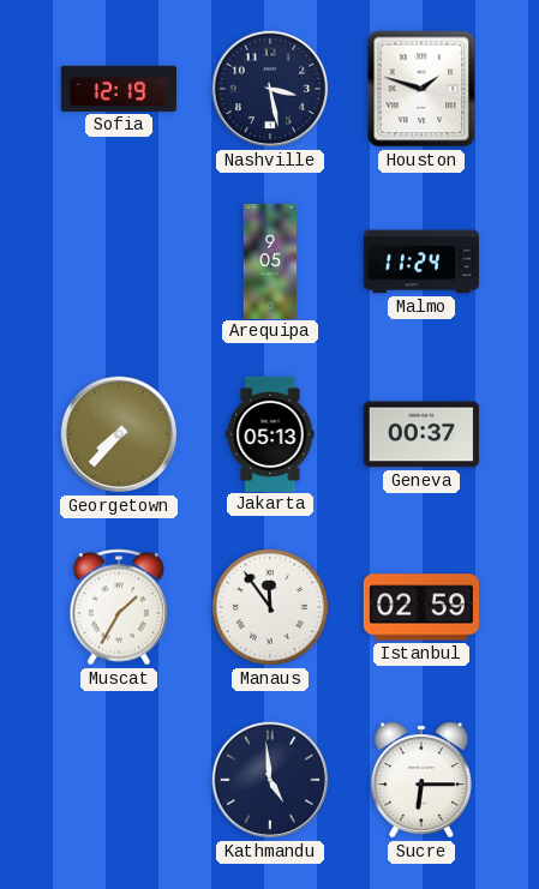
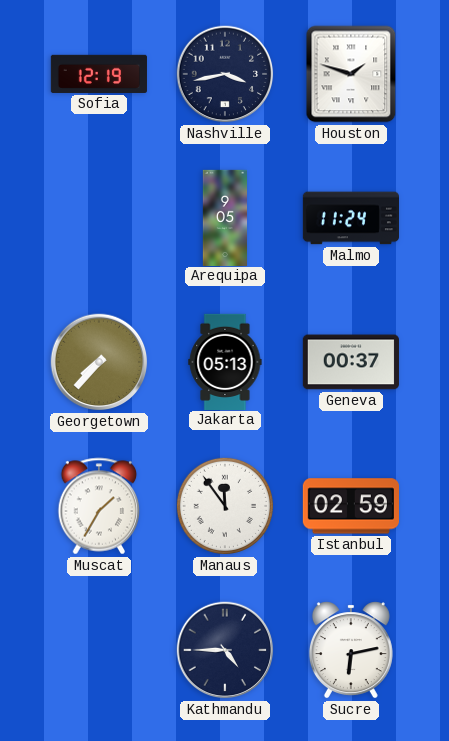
Nashville: 3:28 -> 3:43
Kathmandu: 4:59 -> 4:45
Sucre: 6:15 -> 6:13
